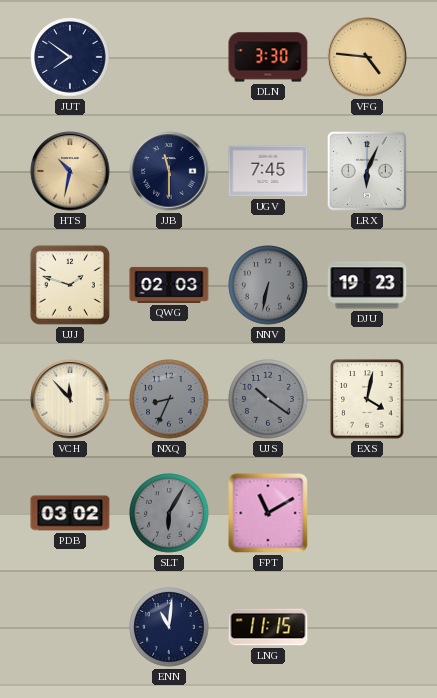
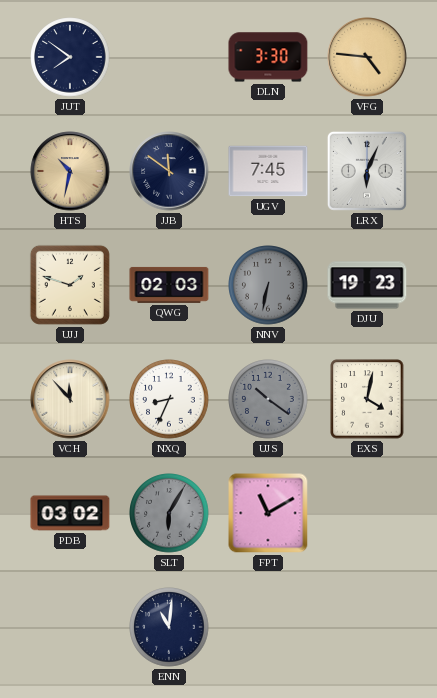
JJB: 11:30 -> 11:51
NXQ dial: grey -> white
LNG: 11:15 -> none
